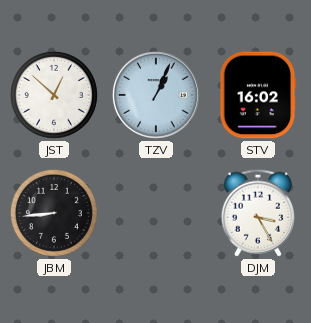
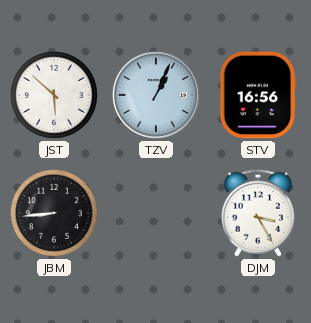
JST: 12:52 -> 5:52
STV: 16:02 -> 16:56
